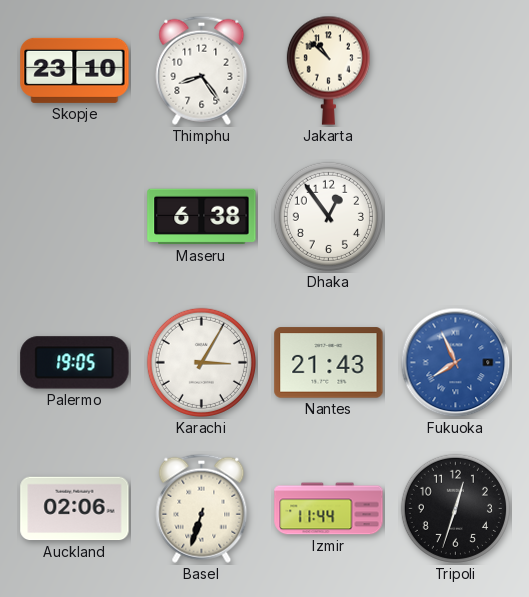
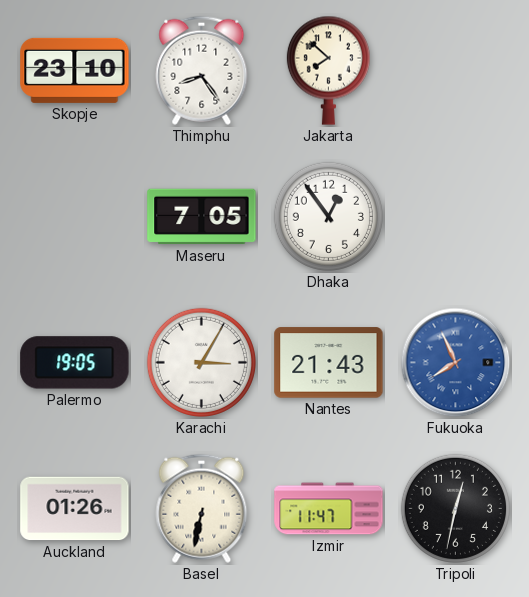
Jakarta: 10:52 -> 7:52
Maseru: 6:38 -> 7:05
Auckland: 02:06 -> 01:26
Basel: 6:33 -> 6:32
Izmir: 11:44 -> 11:47
Tripoli: 12:33 -> 12:32
